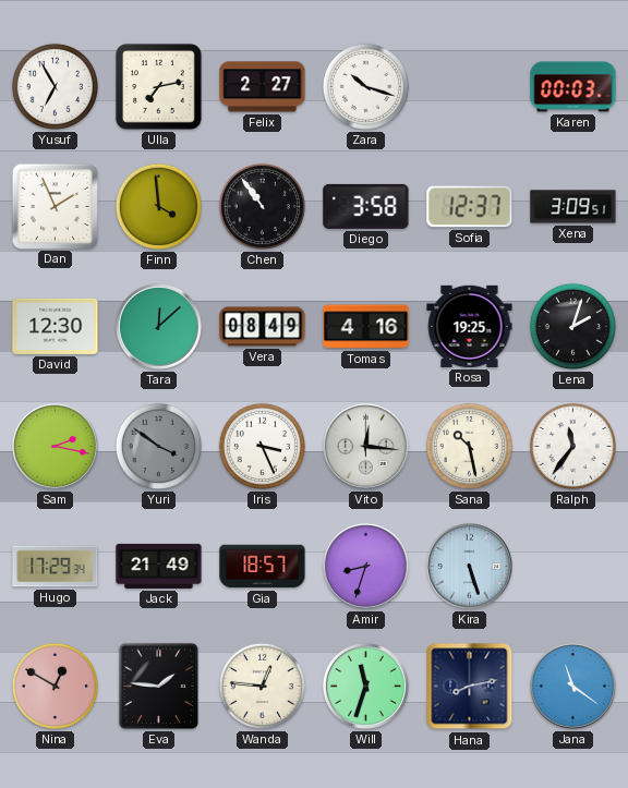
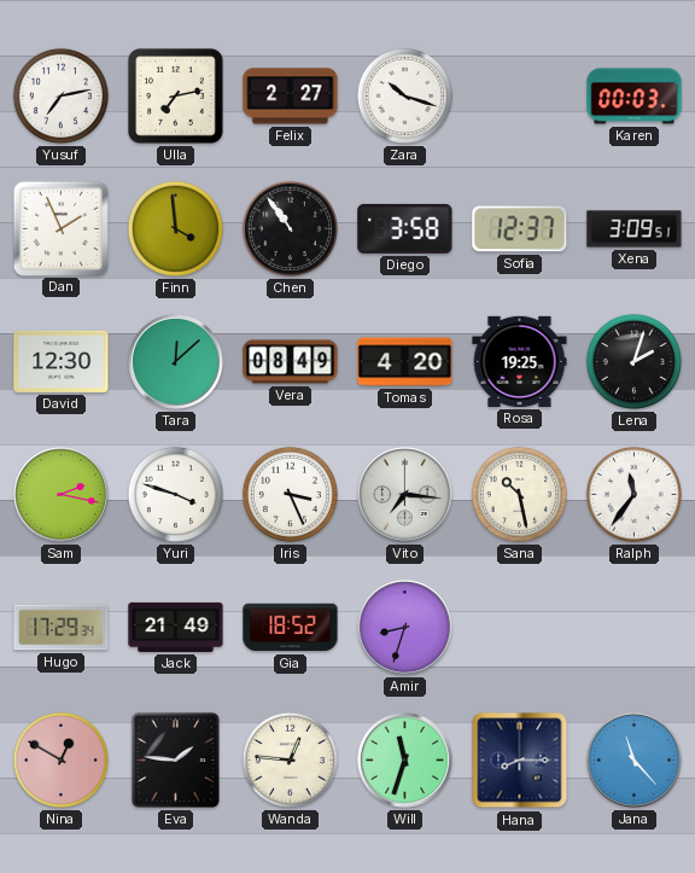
Yusuf: 6:55 -> 7:13
Tomas: 4:16 -> 4:20
Yuri: 3:51 -> 3:48
Yuri dial: grey -> white
Vito: 12:16 -> 7:16
Gia: 18:57 -> 18:52
Kira: 5:27 -> none
Hana: 8:13 -> 8:15
Jana: 11:21 -> 11:23
